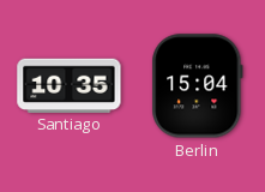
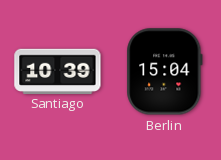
Santiago: 10:35 -> 10:39
